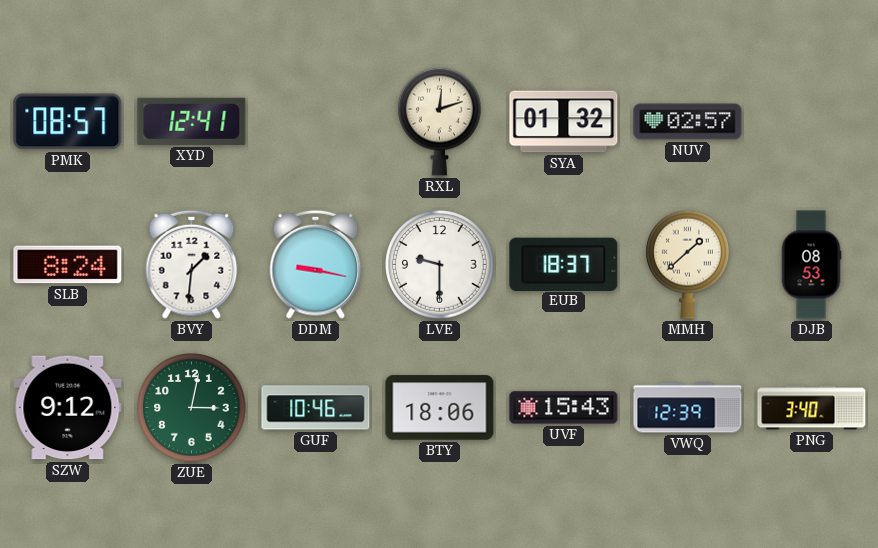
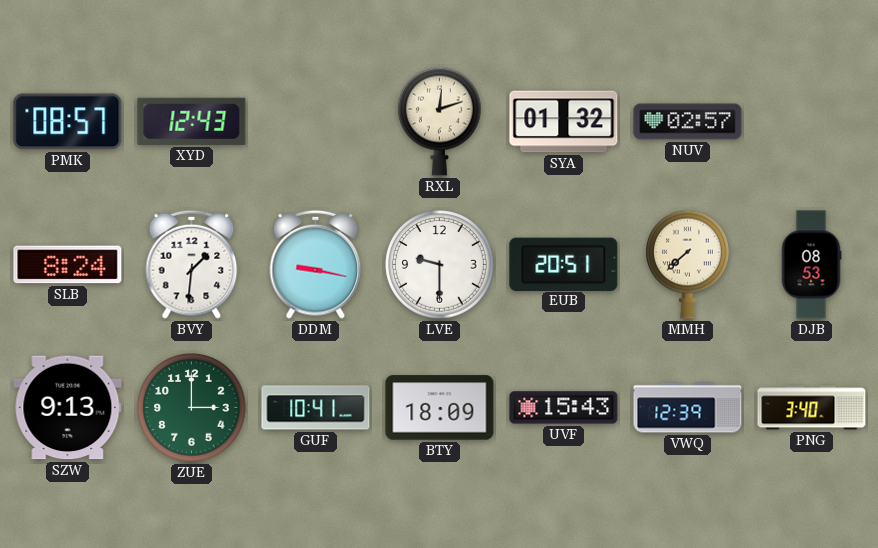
XYD: 12:41 -> 12:43
EUB: 18:37 -> 20:51
MMH: 1:38 -> 7:38
SZW: 9:12 -> 9:13
ZUE: 3:02 -> 3:00
GUF: 10:46 -> 10:41
BTY: 18:06 -> 18:09
